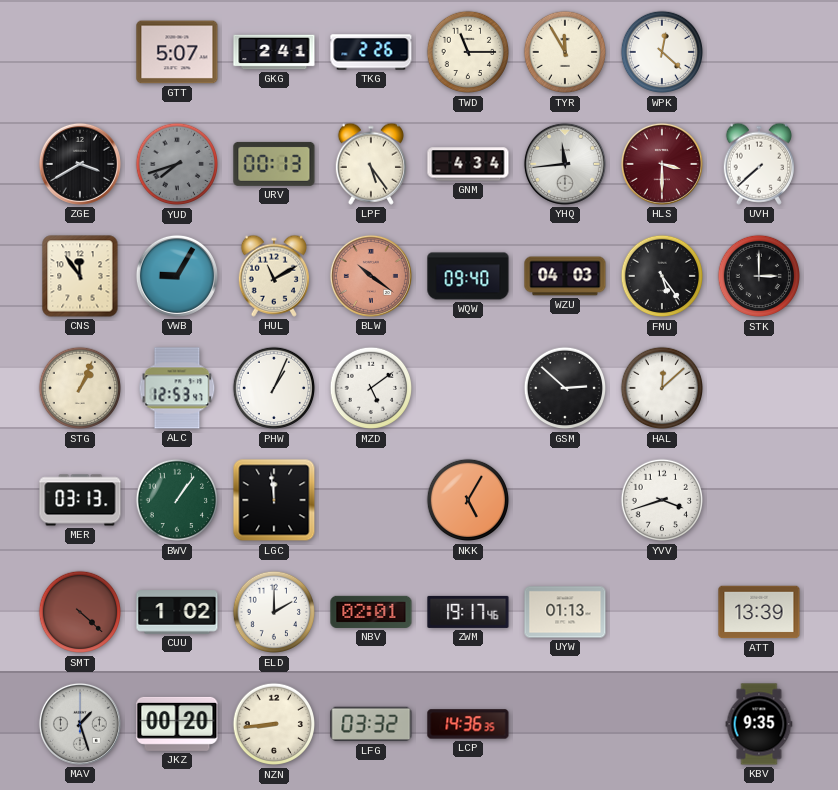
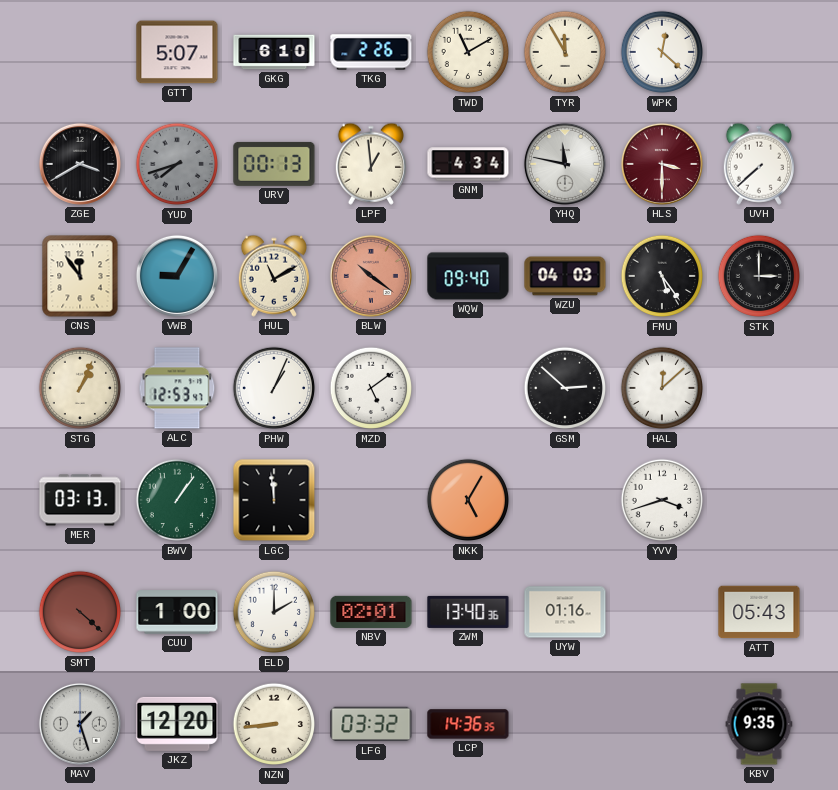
GKG: 2:41 -> 6:10
TWD: 11:15 -> 11:10
LPF: 5:24 -> 12:59
YHQ: 11:44 -> 11:47
CUU: 1:02 -> 1:00
ZWM: 19:17 -> 13:40
UYW: 01:13 -> 01:16
ATT: 13:39 -> 05:43
JKZ: 00:20 -> 12:20
